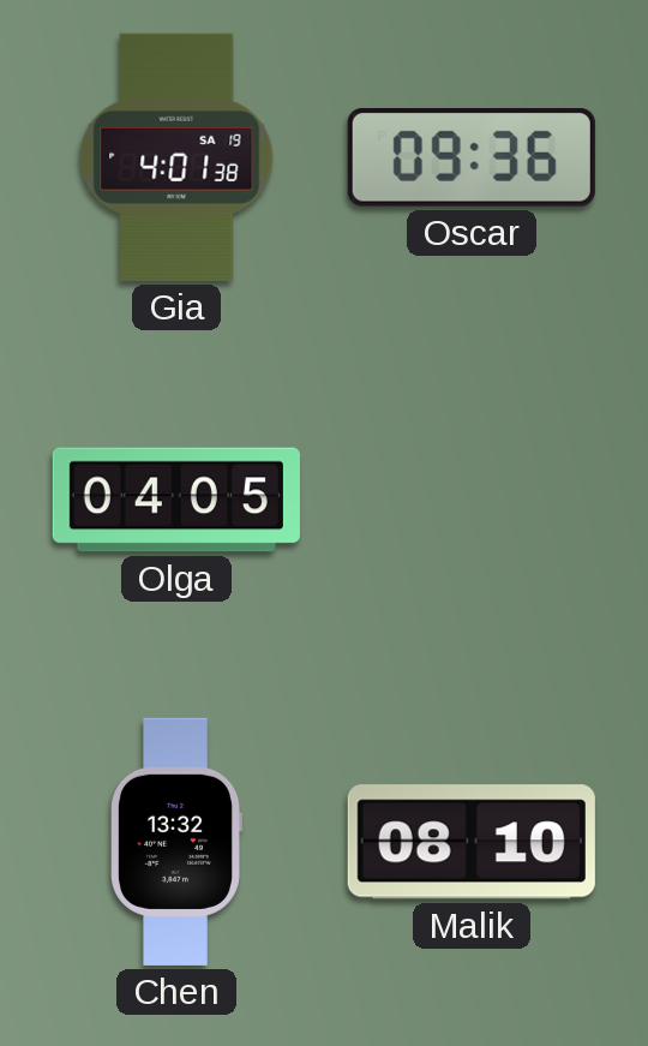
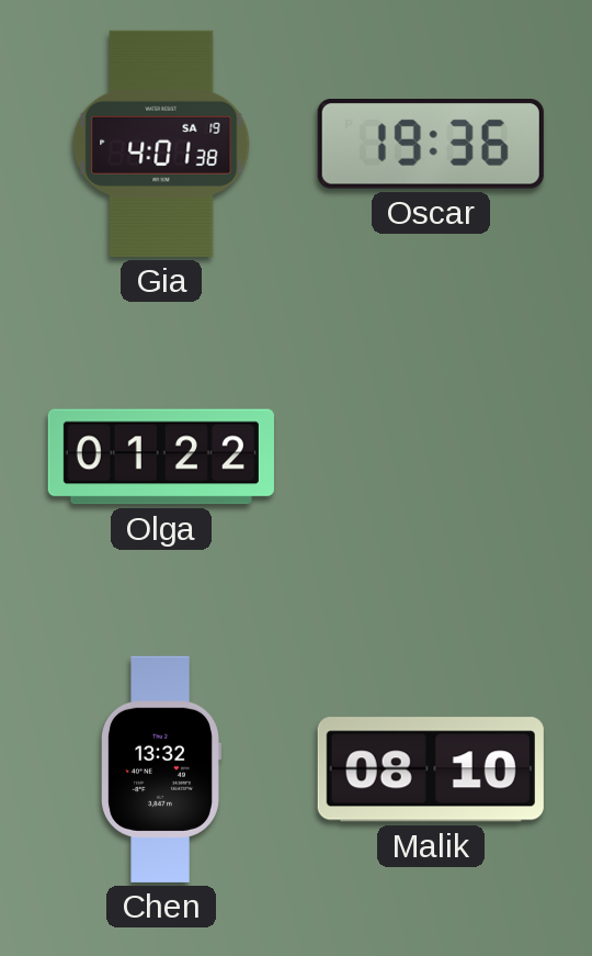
Oscar: 09:36 -> 19:36
Olga: 04:05 -> 01:22
